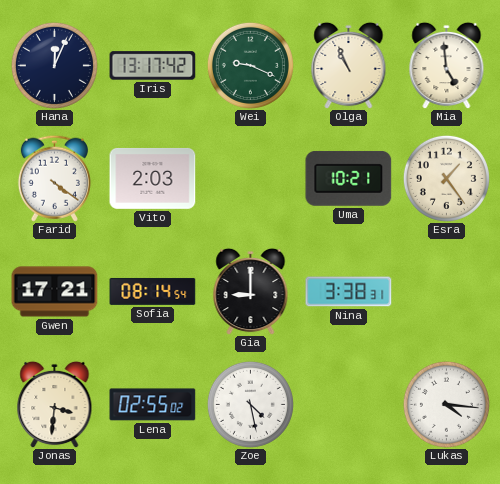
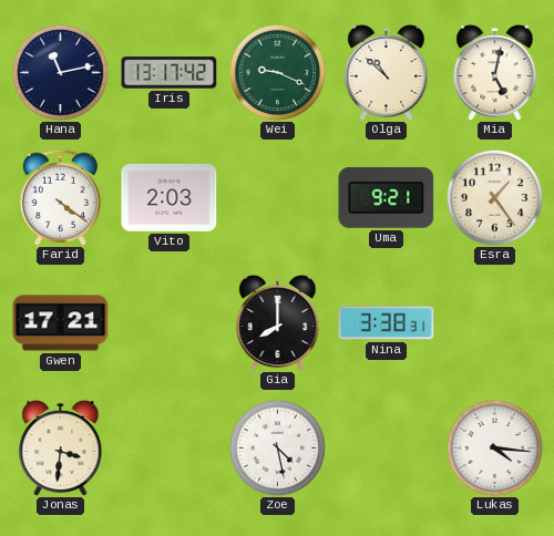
Hana: 12:04 -> 11:13
Olga: 10:56 -> 10:52
Mia: 4:59 -> 5:02
Uma: 10:21 -> 9:21
Sofia: 08:14 -> none
Gia: 9:00 -> 8:00
Lena: 02:55 -> none
